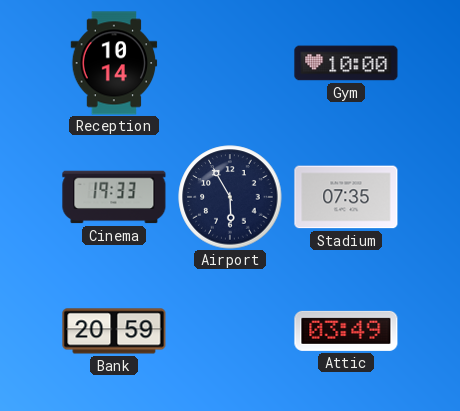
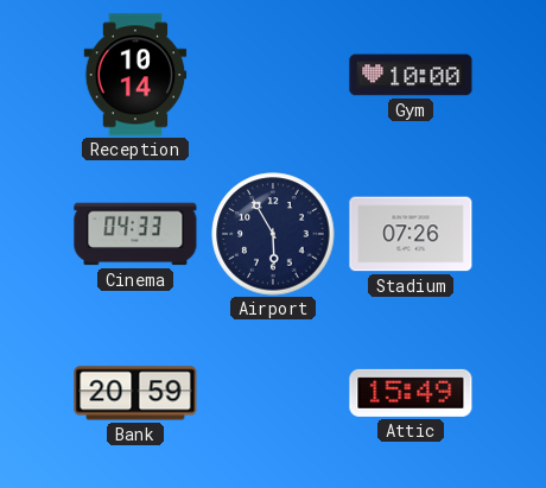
Cinema: 19:33 -> 04:33
Stadium: 07:35 -> 07:26
Attic: 03:49 -> 15:49
